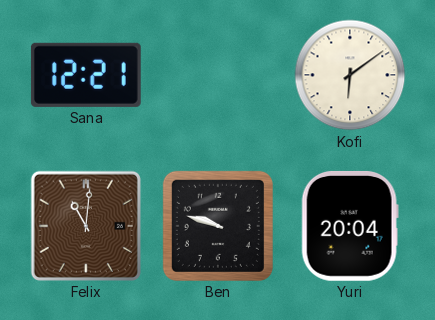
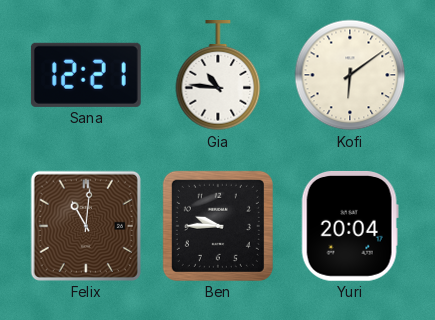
Gia: none -> 10:46
Ben: 9:48 -> 9:45
